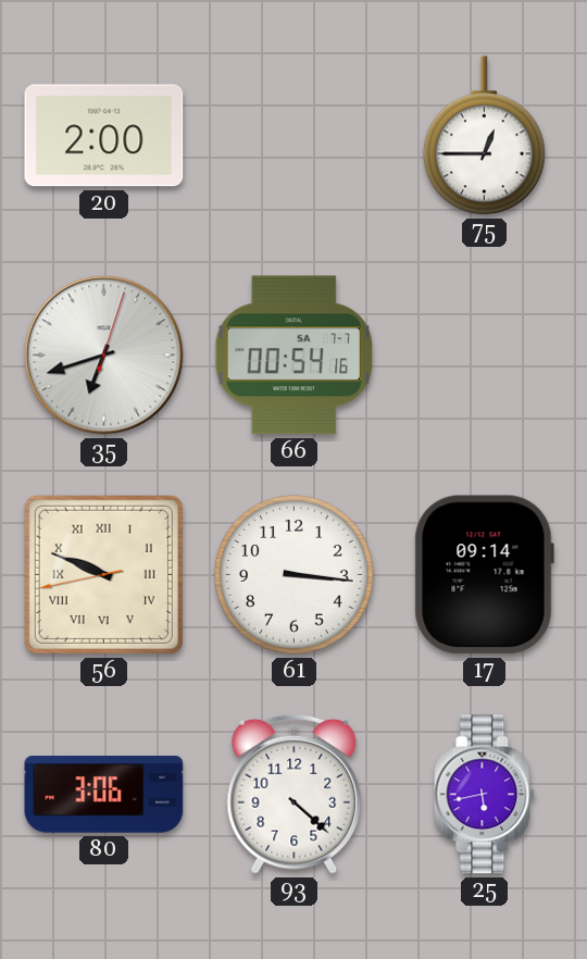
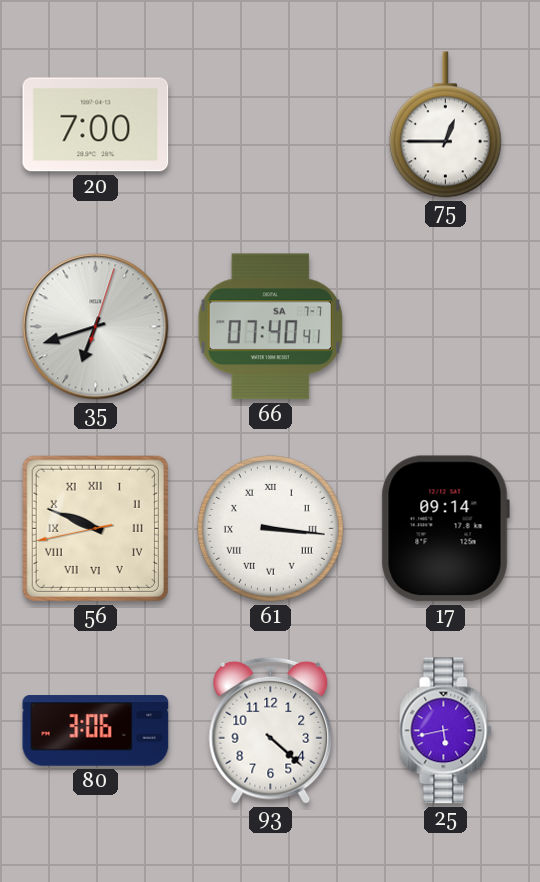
20: 2:00 -> 7:00
66: 00:54 -> 07:40
61 numerals: Arabic -> Roman
